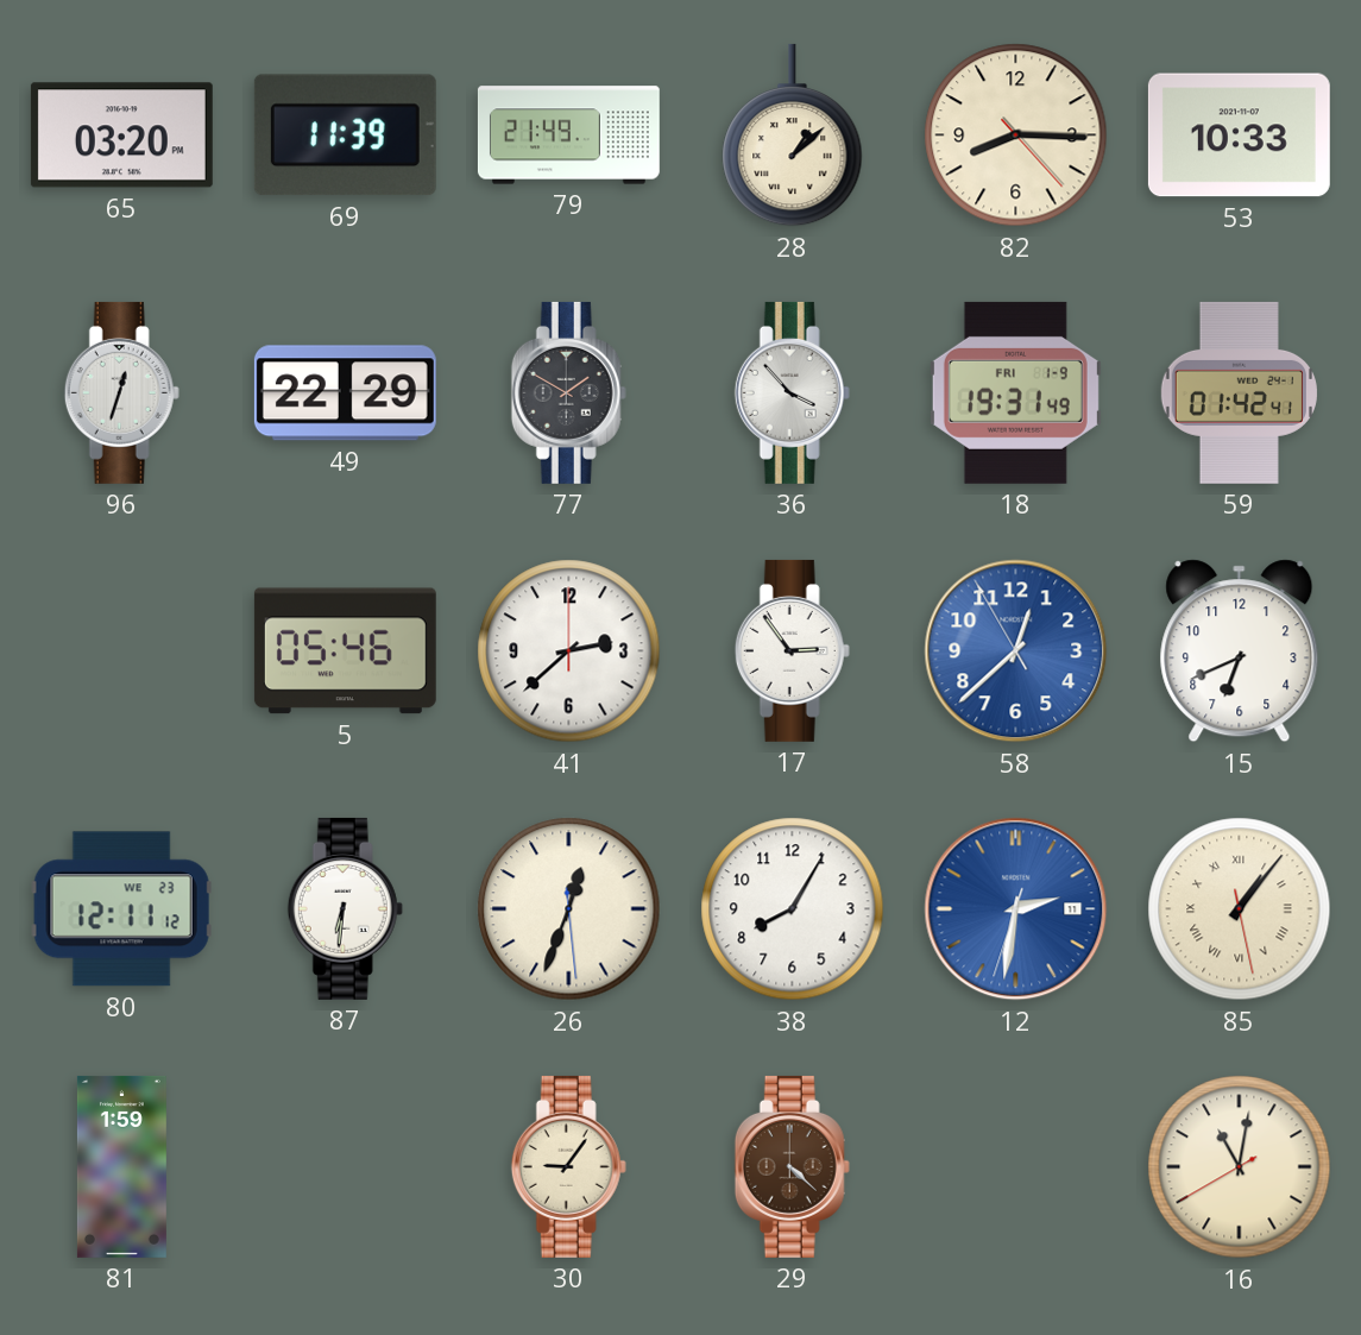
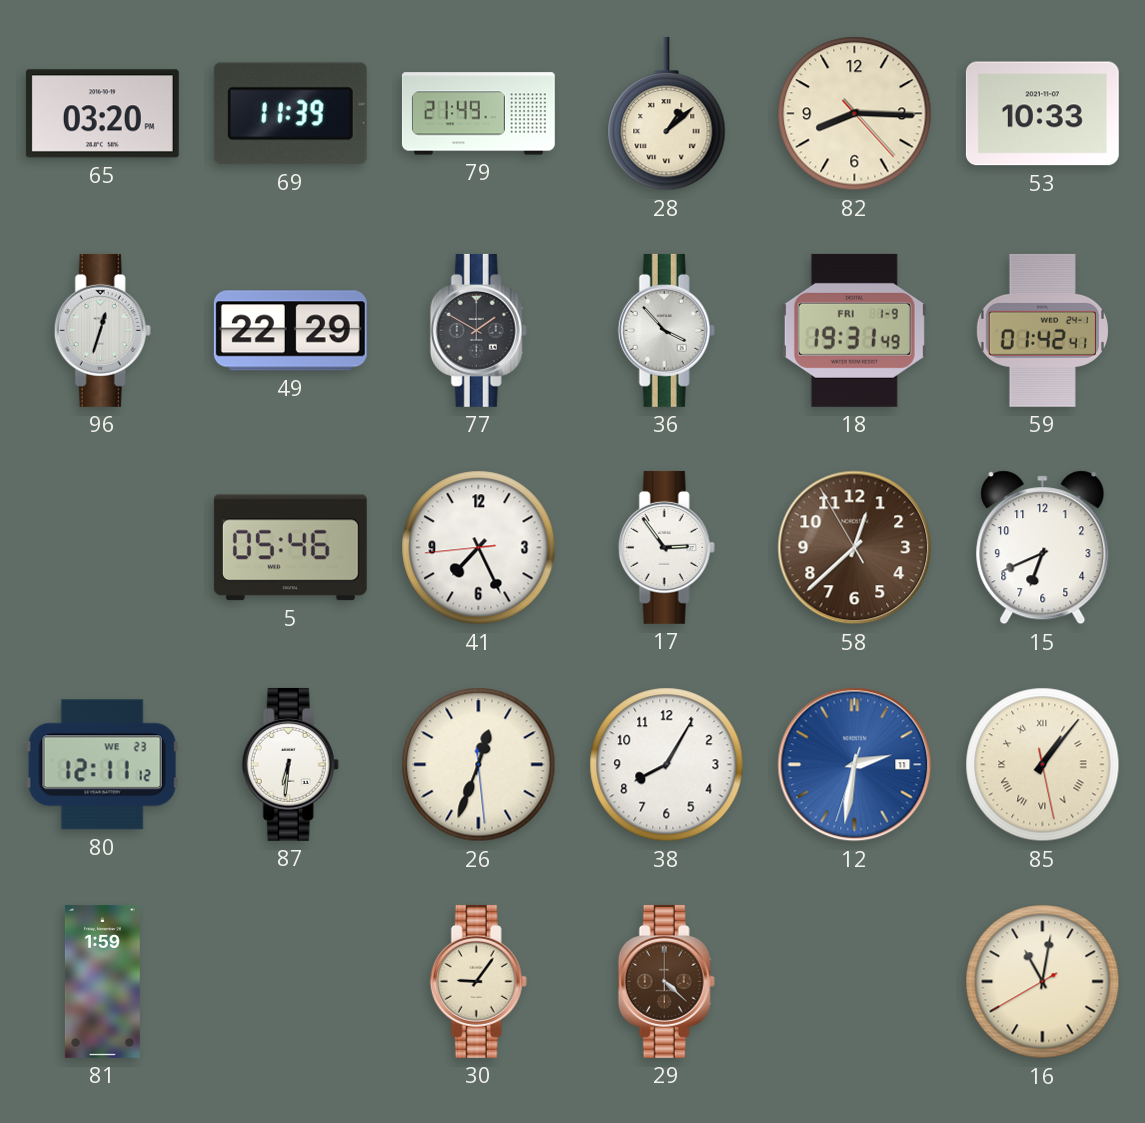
41: 2:38 -> 7:25
58 dial: blue -> brown
